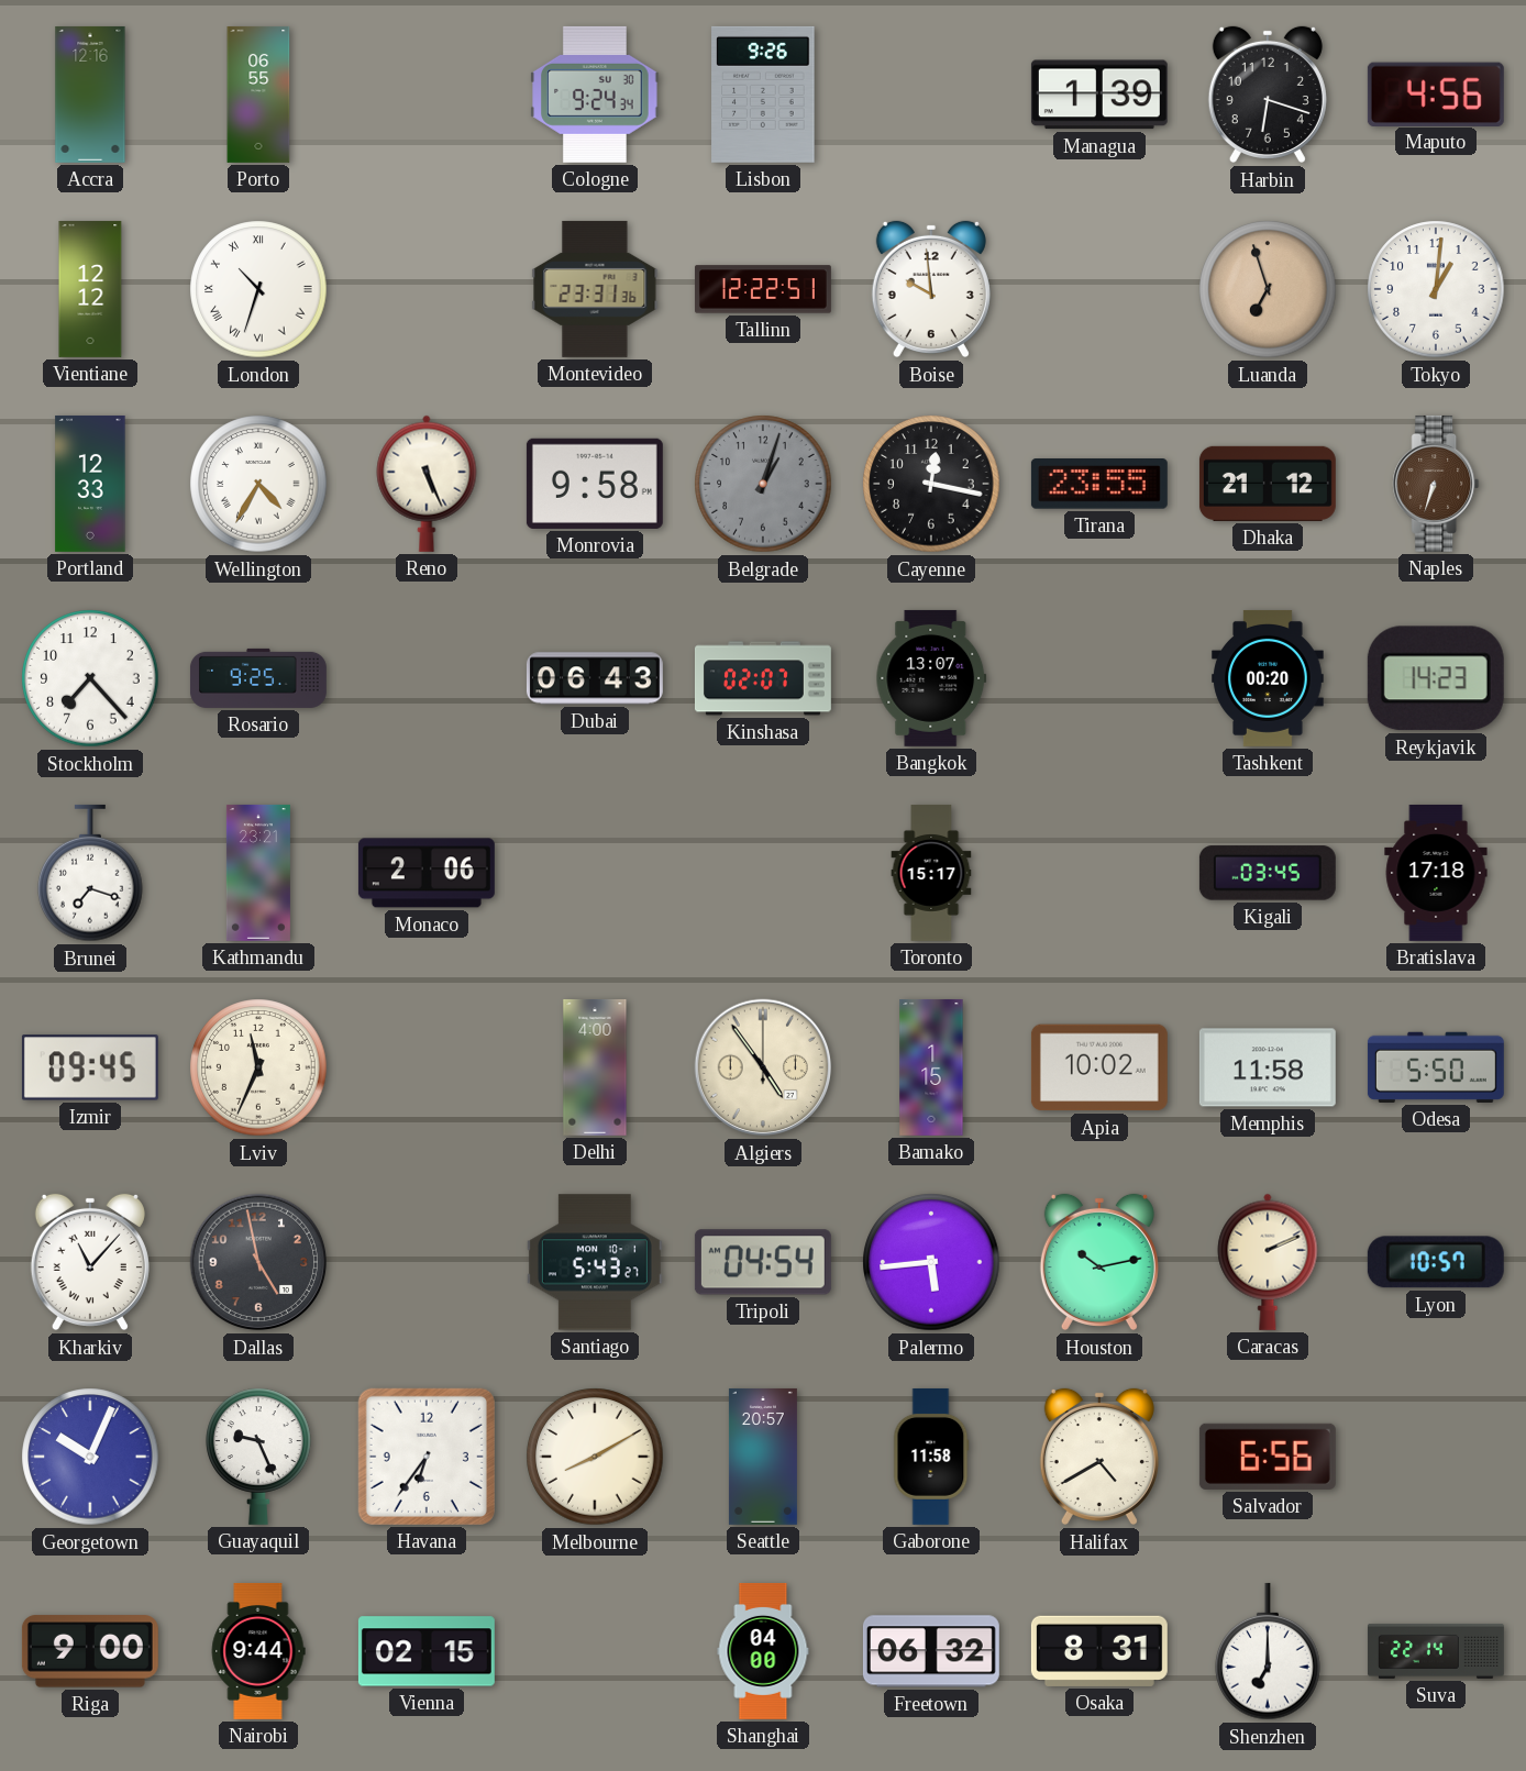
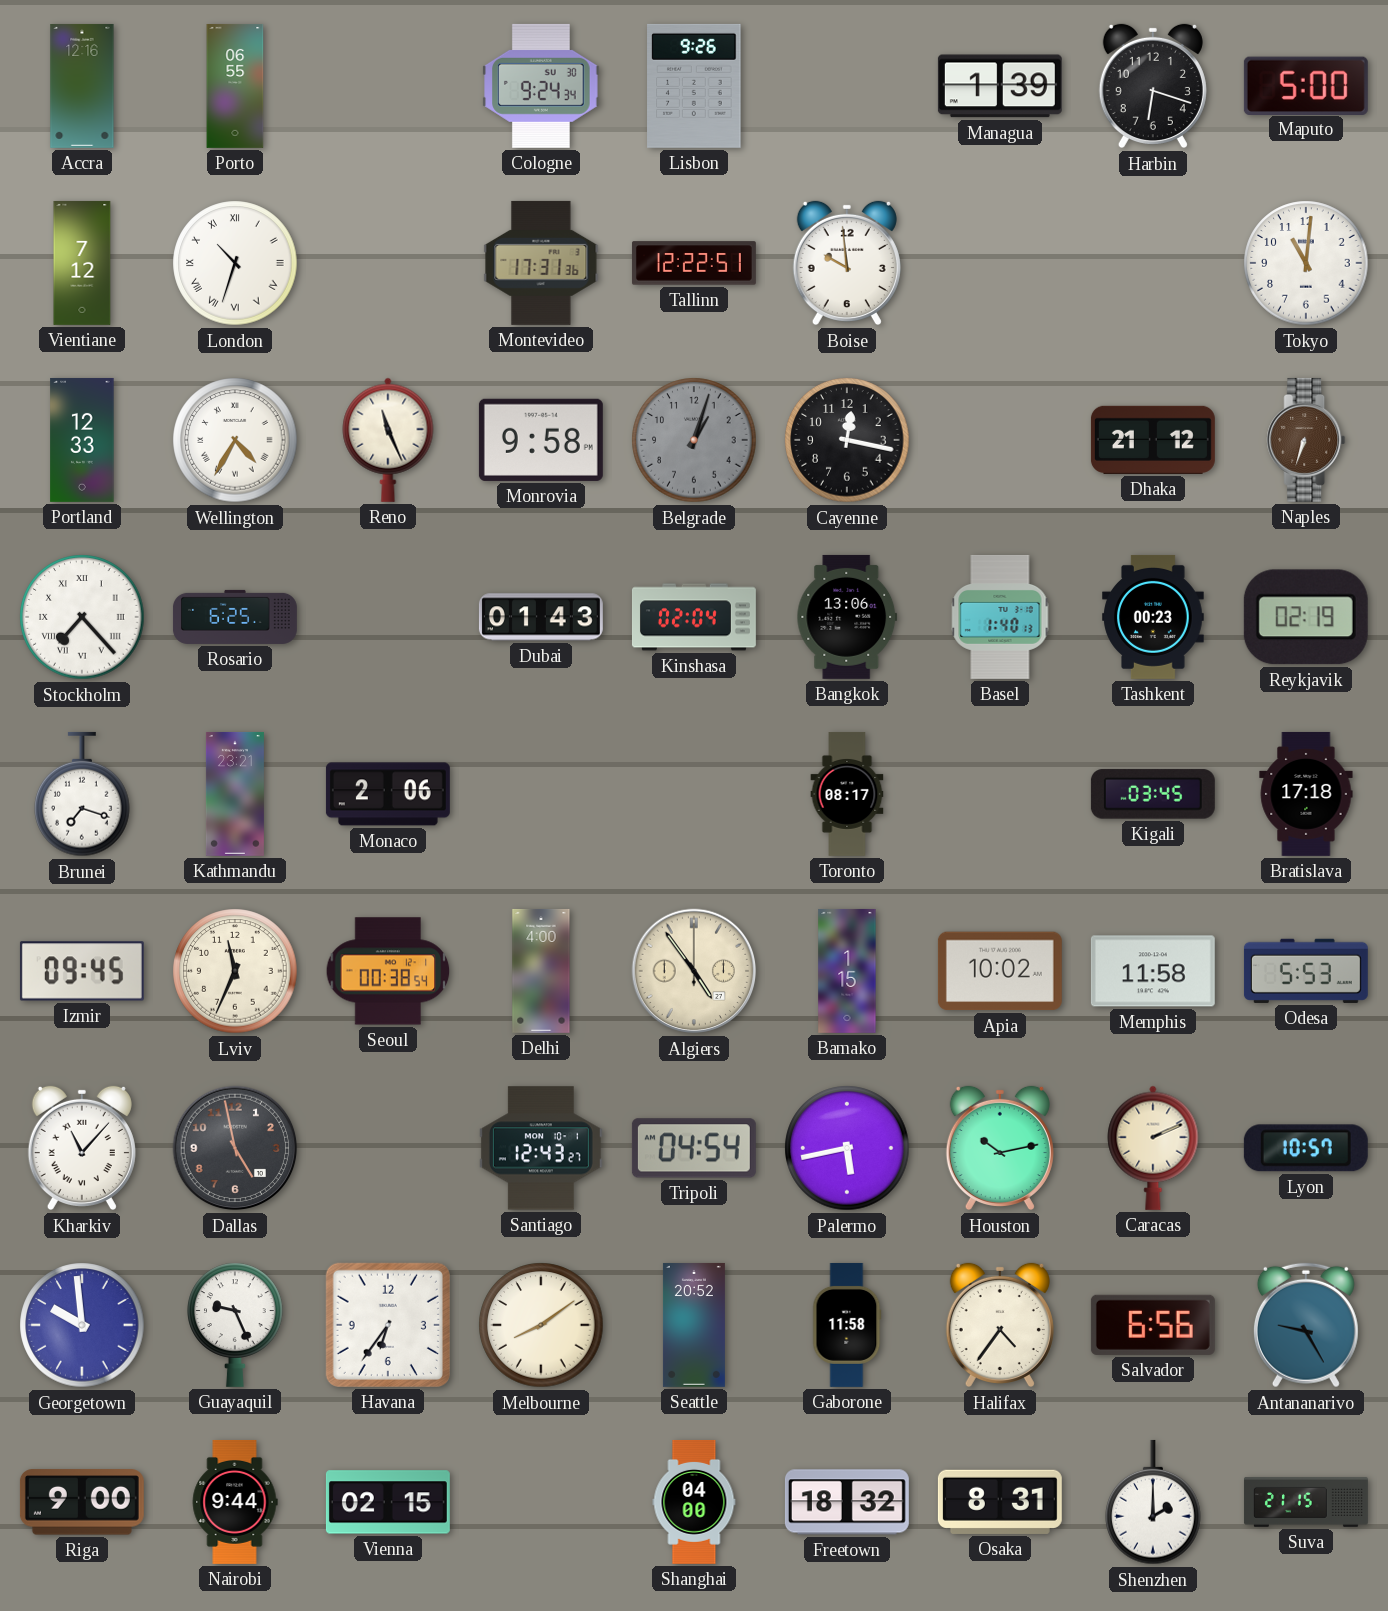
Maputo: 4:56 -> 5:00
Vientiane: 12:12 -> 7:12
Montevideo: 23:31 -> 17:31
Luanda: 6:57 -> none
Tokyo: 1:01 -> 11:01
Reno: 5:26 -> 11:26
Tirana: 23:55 -> none
Stockholm numerals: Arabic -> Roman
Rosario: 9:25 -> 6:25
Dubai: 06:43 -> 01:43
Kinshasa: 02:07 -> 02:04
Bangkok: 13:07 -> 13:06
Basel: none -> 1:40
Tashkent: 00:20 -> 00:23
Reykjavik: 14:23 -> 02:19
Toronto: 15:17 -> 08:17
Seoul: none -> 00:38
Odesa: 5:50 -> 5:53
Santiago: 5:43 -> 12:43
Palermo: 5:44 -> 5:43
Georgetown: 10:04 -> 9:59
Melbourne: 8:10 -> 8:09
Seattle: 20:57 -> 20:52
Halifax: 4:40 -> 4:36
Antananarivo: none -> 9:25
Freetown: 06:32 -> 18:32
Shenzhen: 7:00 -> 2:00
Suva: 22:14 -> 21:15
